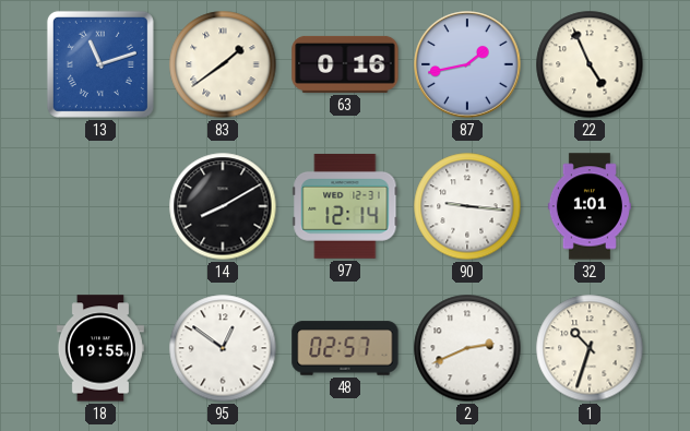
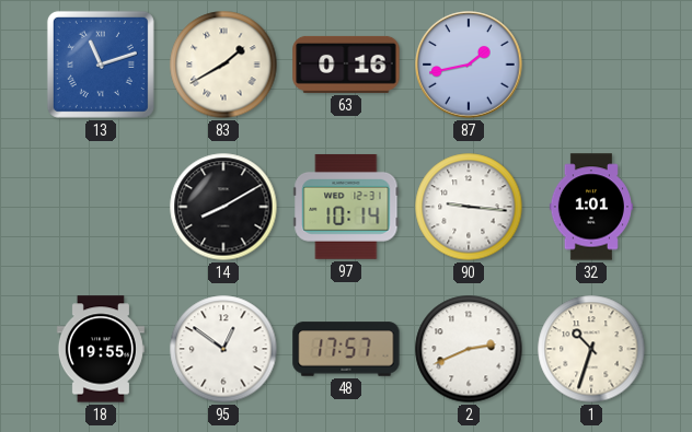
83: 1:39 -> 1:40
22: 4:56 -> none
97: 12:14 -> 10:14
48: 02:57 -> 17:57
